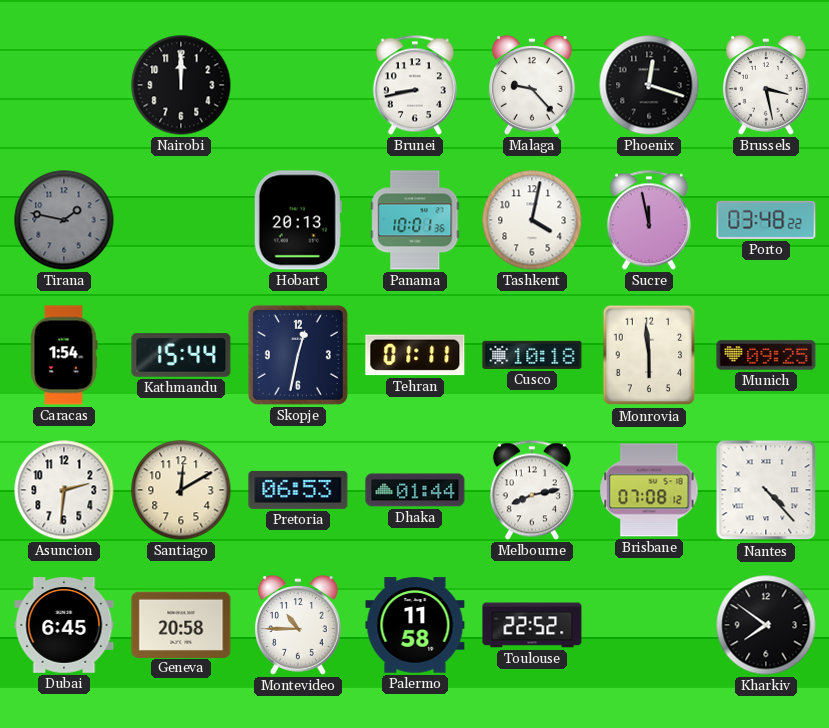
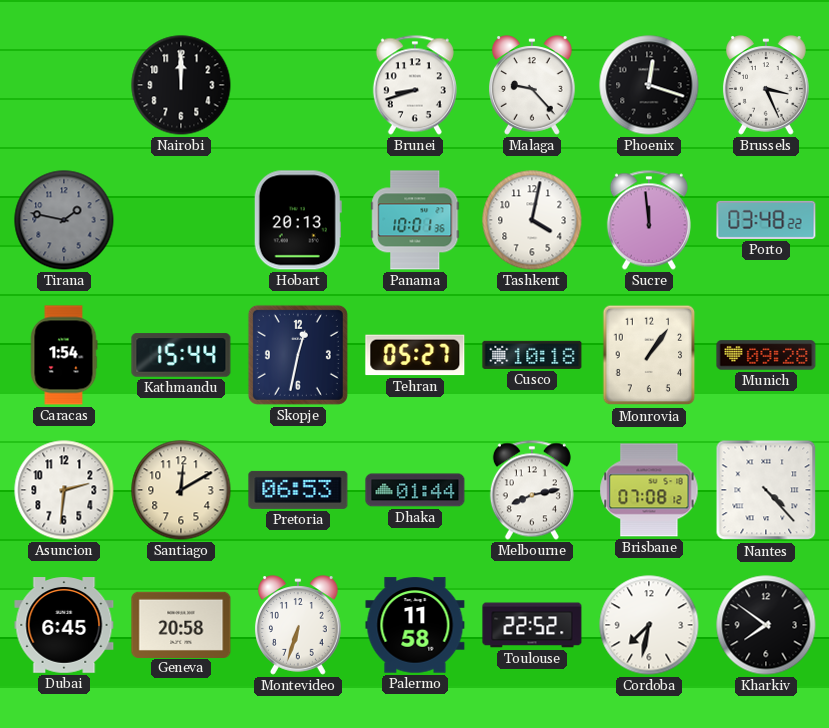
Brunei: 8:43 -> 8:42
Brussels: 3:28 -> 3:26
Sucre: 11:58 -> 11:59
Tehran: 01:11 -> 05:27
Monrovia: 5:59 -> 1:06
Munich: 09:25 -> 09:28
Montevideo: 10:45 -> 6:33
Cordoba: none -> 7:32
